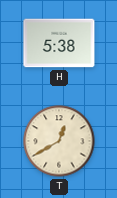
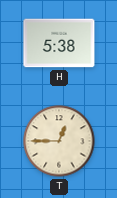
T: 12:40 -> 12:45
